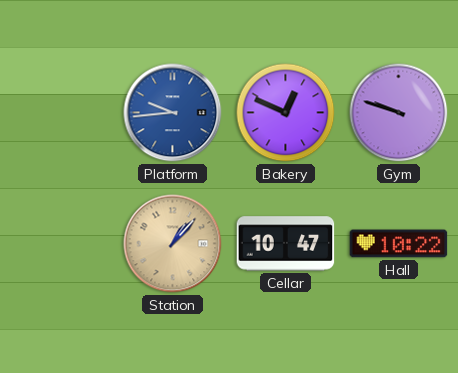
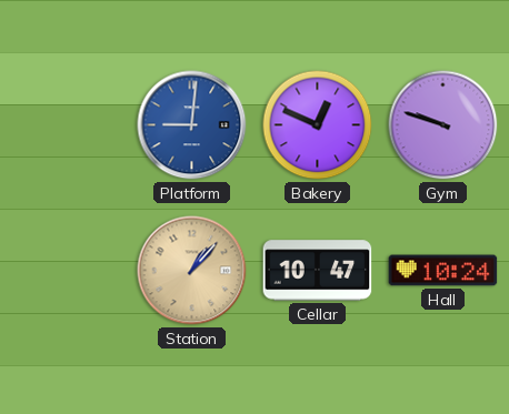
Platform: 9:44 -> 9:01
Hall: 10:22 -> 10:24
